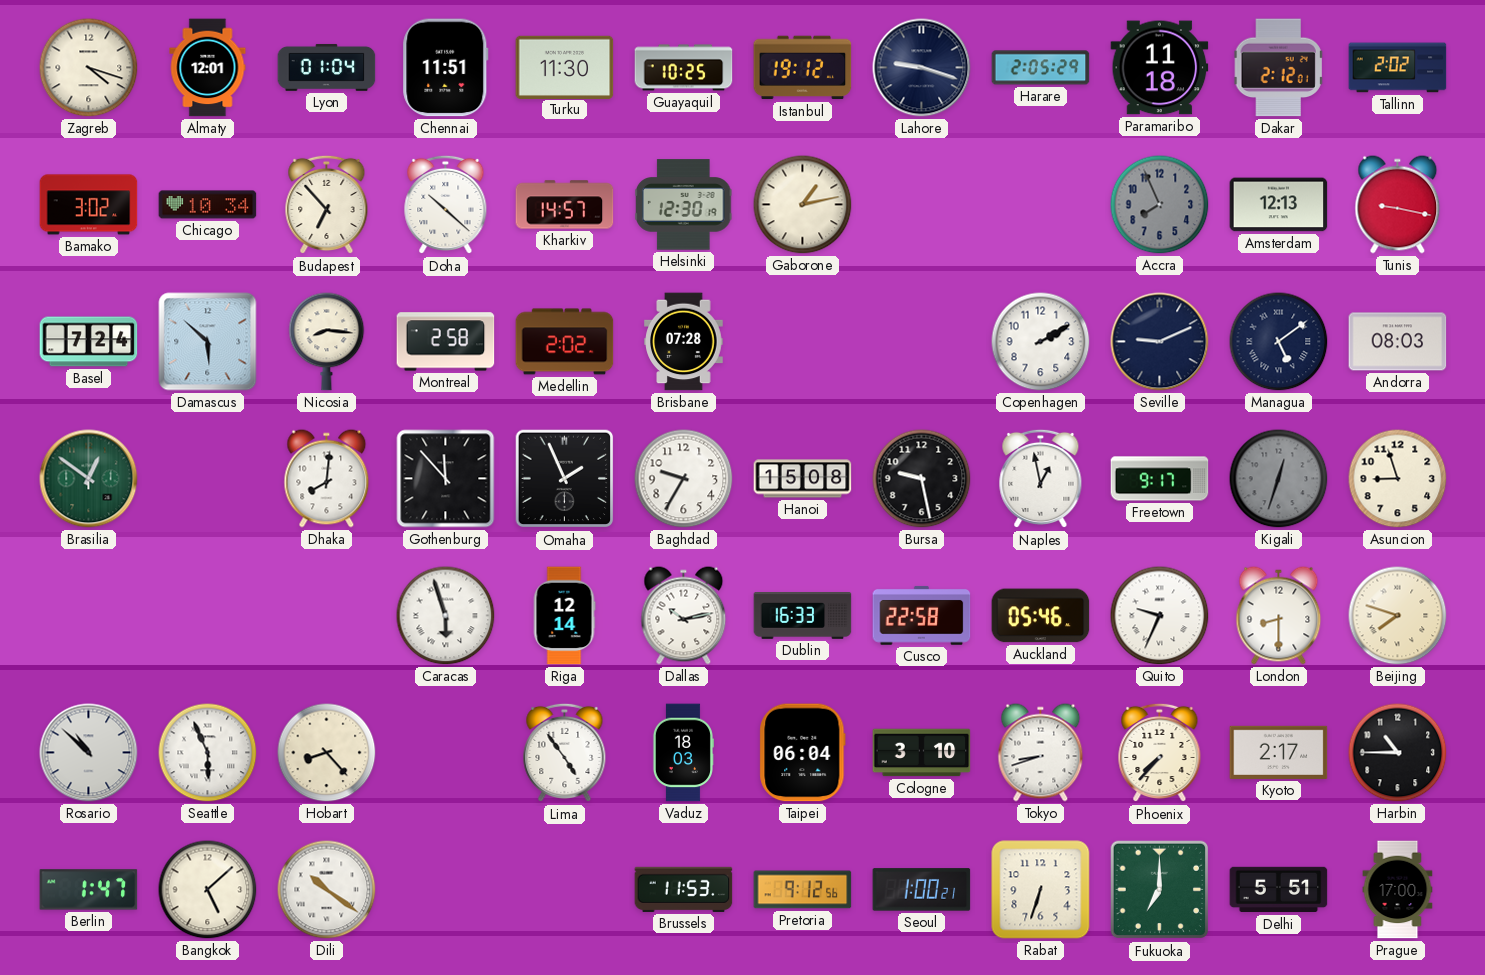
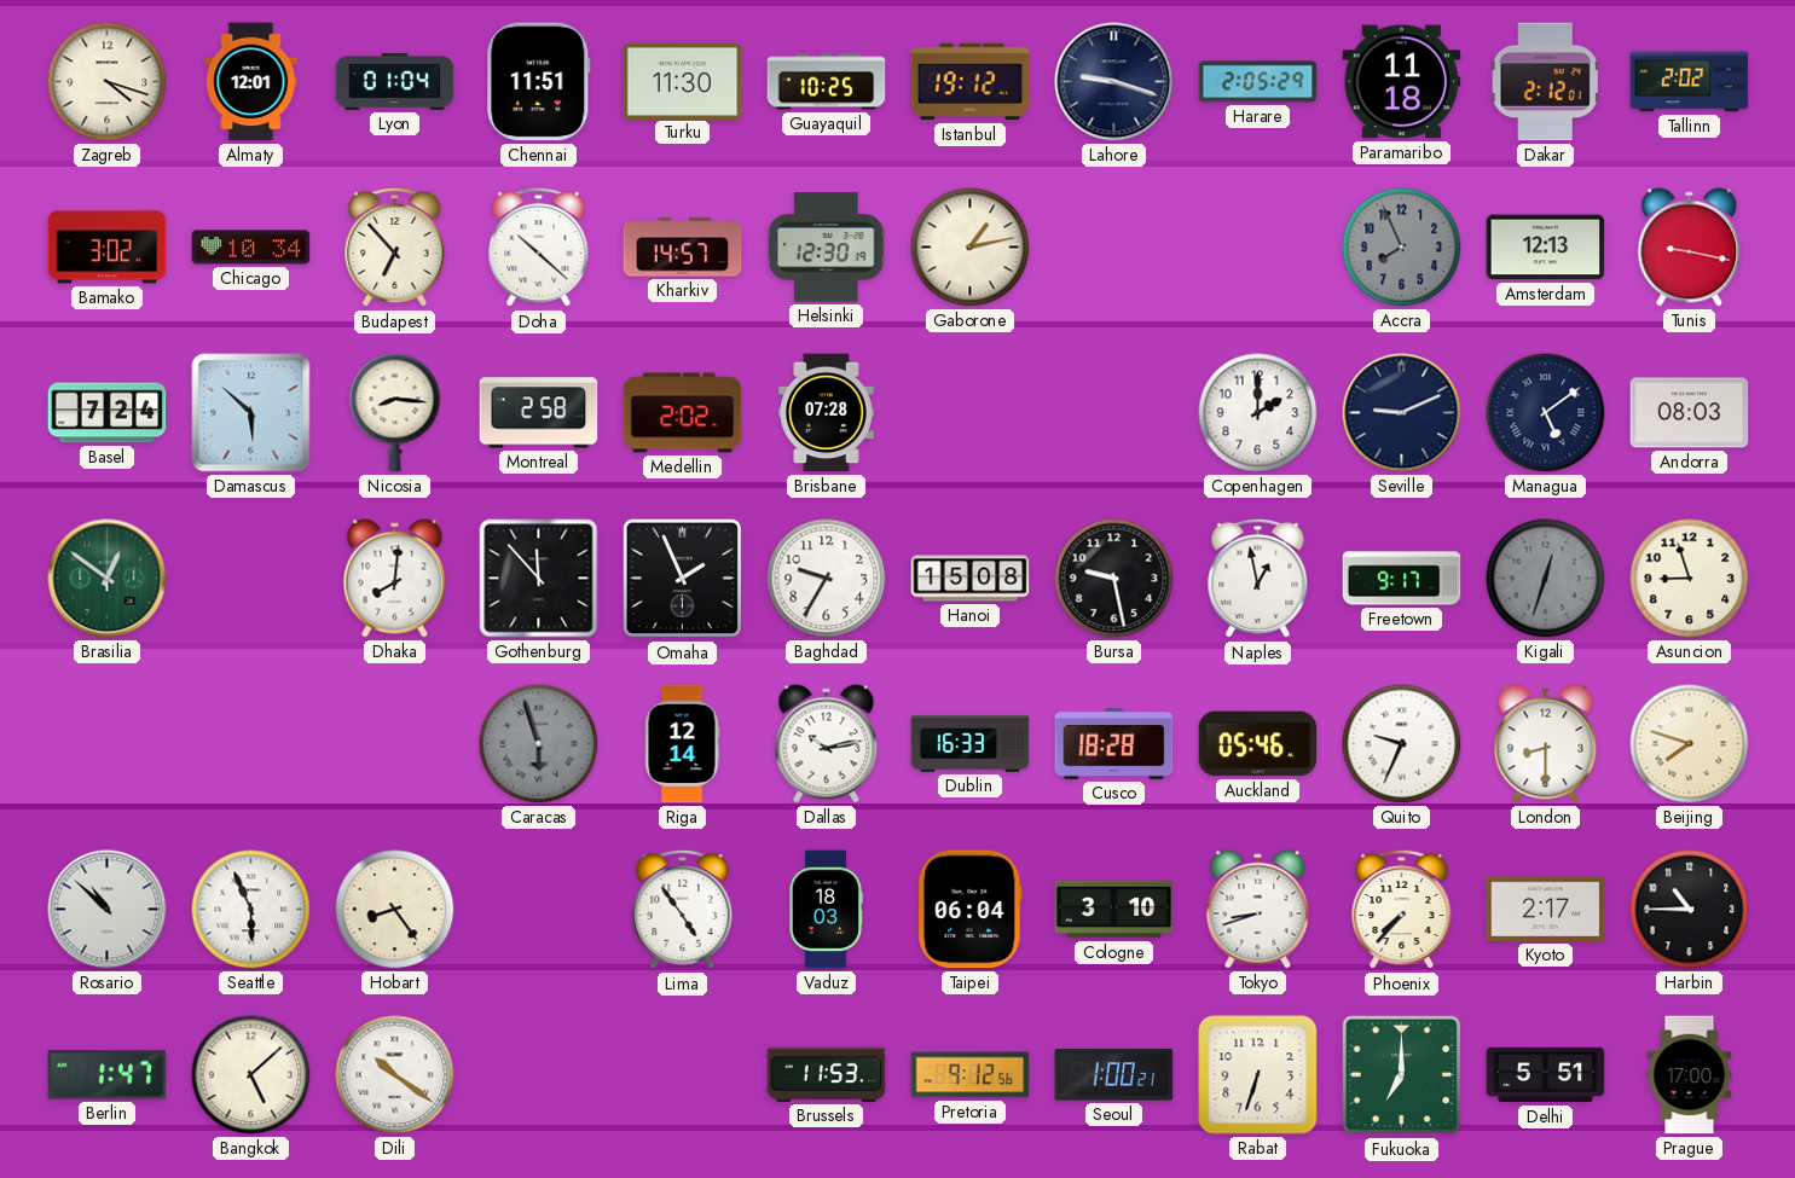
Copenhagen: 2:10 -> 2:00
Caracas dial: white -> grey
Cusco: 22:58 -> 18:28
Hobart: 8:23 -> 8:24
